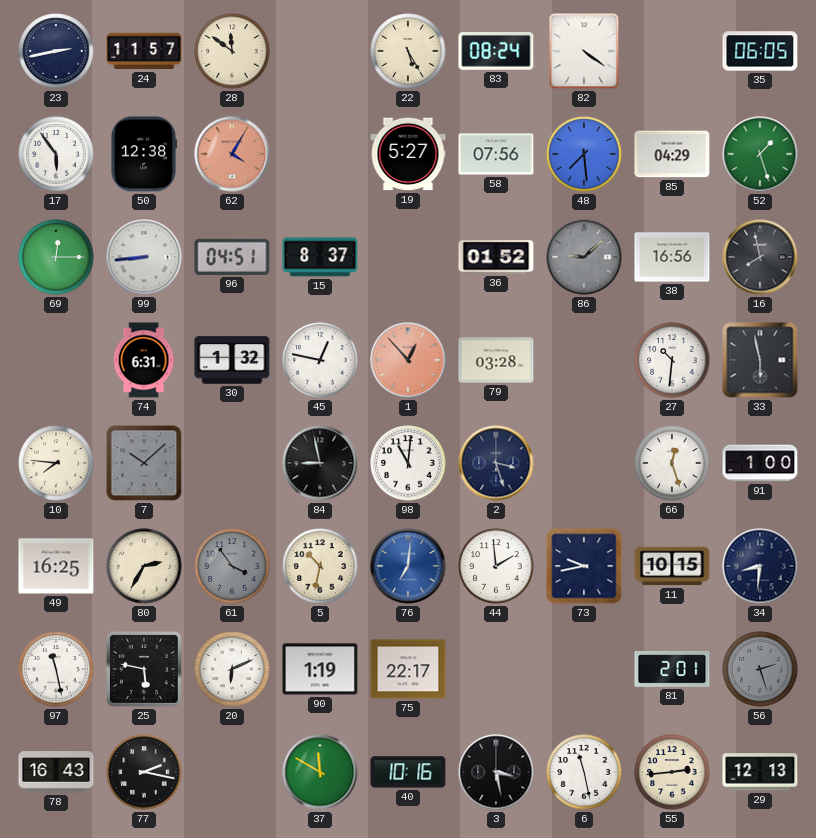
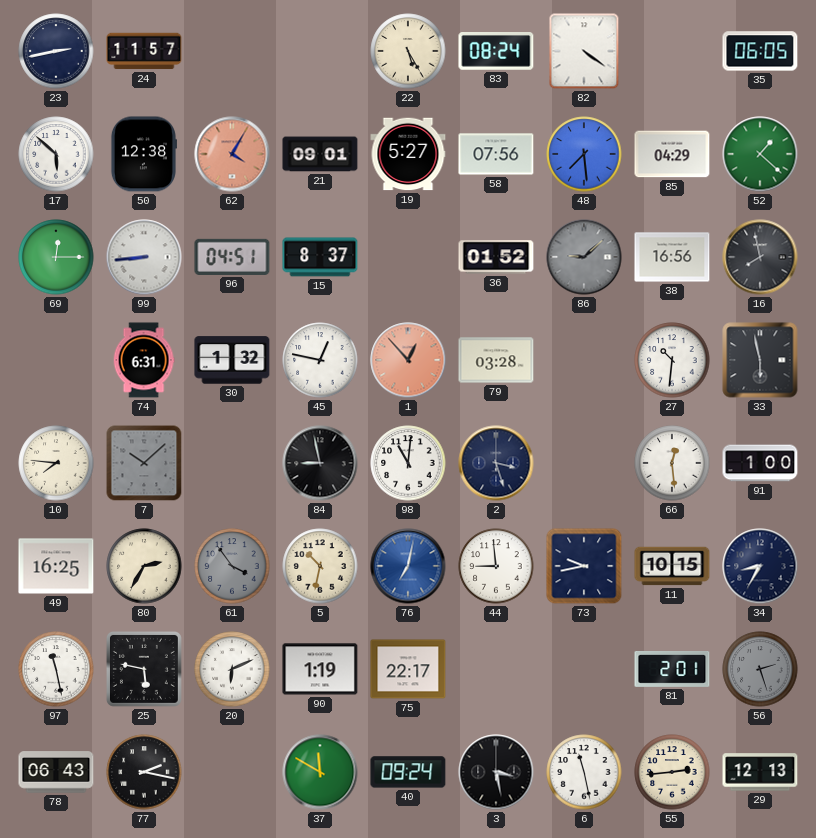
28: 11:51 -> none
17: 5:54 -> 5:52
21: none -> 09:01
52: 1:27 -> 1:22
66: 12:27 -> 12:29
76: 7:01 -> 7:02
44: 1:59 -> 8:59
34: 8:31 -> 8:35
78: 16:43 -> 06:43
40: 10:16 -> 09:24
